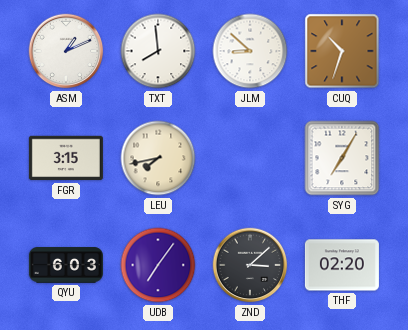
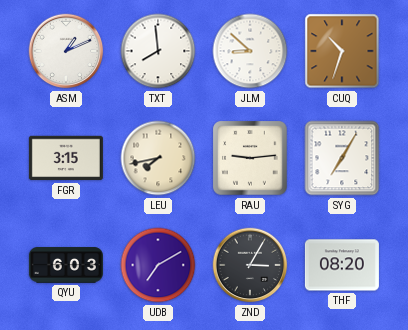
RAU: none -> 9:14
UDB: 7:06 -> 7:10
ZND: 3:08 -> 3:05
THF: 02:20 -> 08:20
